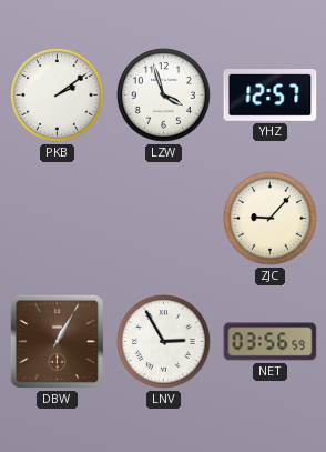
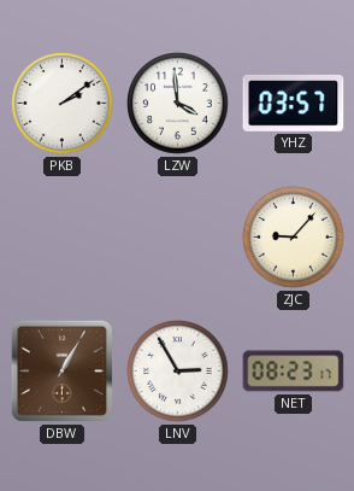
LZW: 3:57 -> 3:59
YHZ: 12:57 -> 03:57
NET: 03:56 -> 08:23
